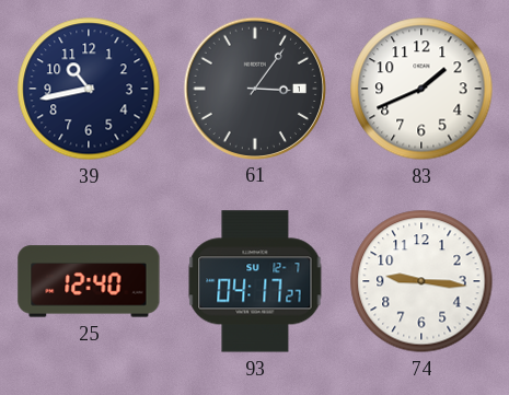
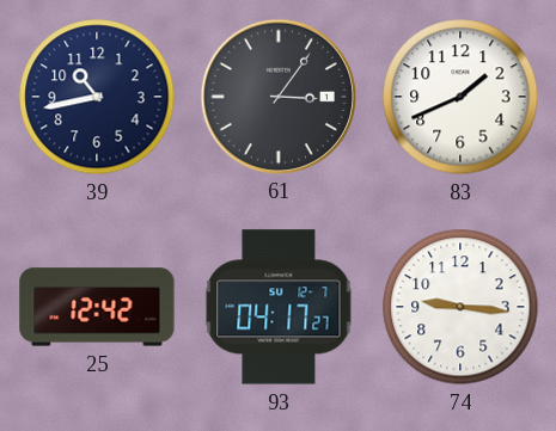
25: 12:40 -> 12:42
